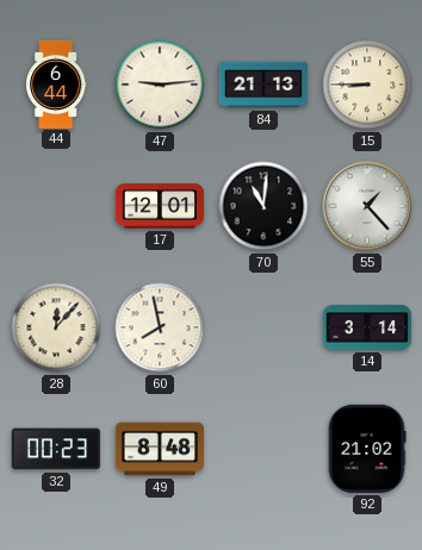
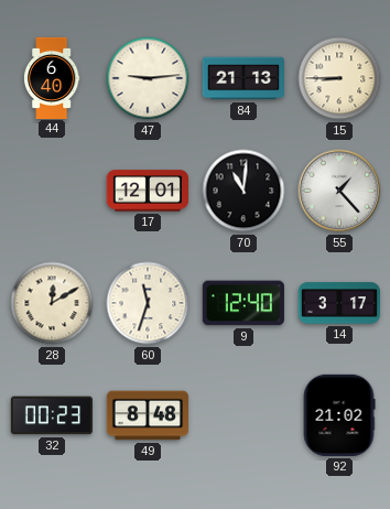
44: 6:44 -> 6:40
28: 12:07 -> 12:10
60: 7:58 -> 11:33
9: none -> 12:40
14: 3:14 -> 3:17
